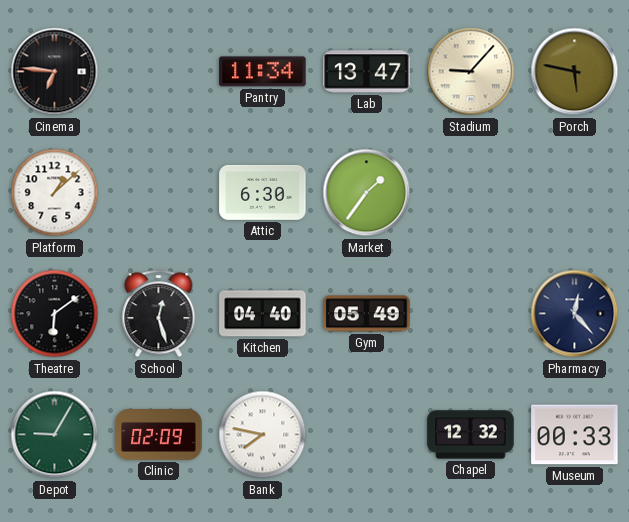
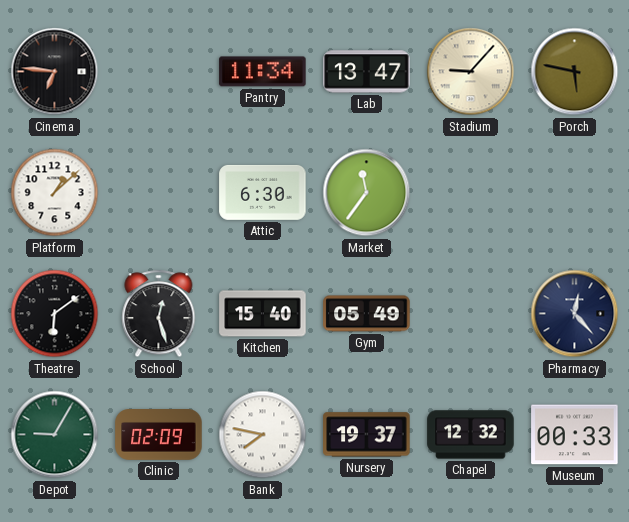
Market: 1:36 -> 11:36
Kitchen: 04:40 -> 15:40
Nursery: none -> 19:37
